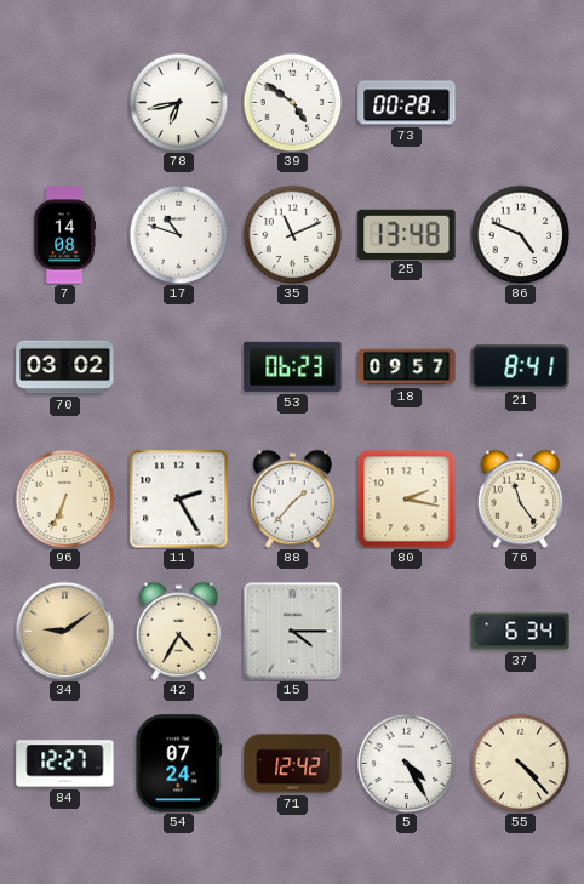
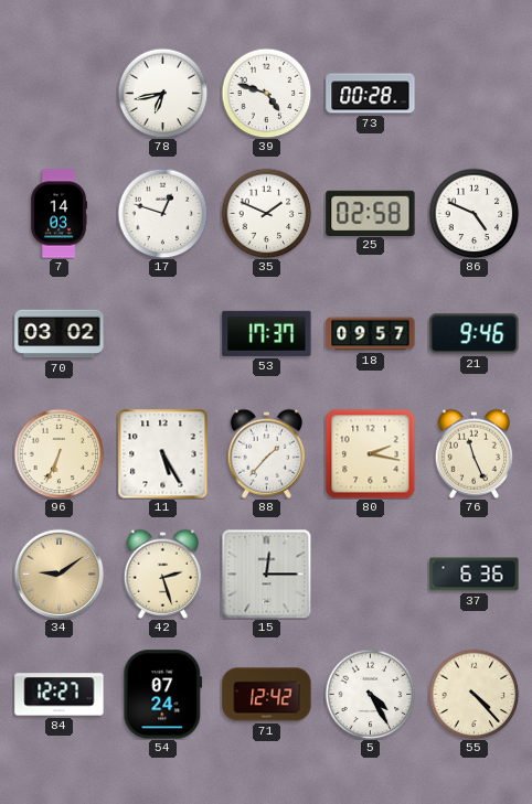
39: 4:51 -> 4:48
7: 14:08 -> 14:03
17: 10:48 -> 12:48
35: 11:11 -> 1:49
25: 13:48 -> 02:58
53: 06:23 -> 17:37
21: 8:41 -> 9:46
11: 2:25 -> 5:25
76: 11:24 -> 11:26
42: 4:35 -> 2:27
15: 4:15 -> 12:15
37: 6:34 -> 6:36
